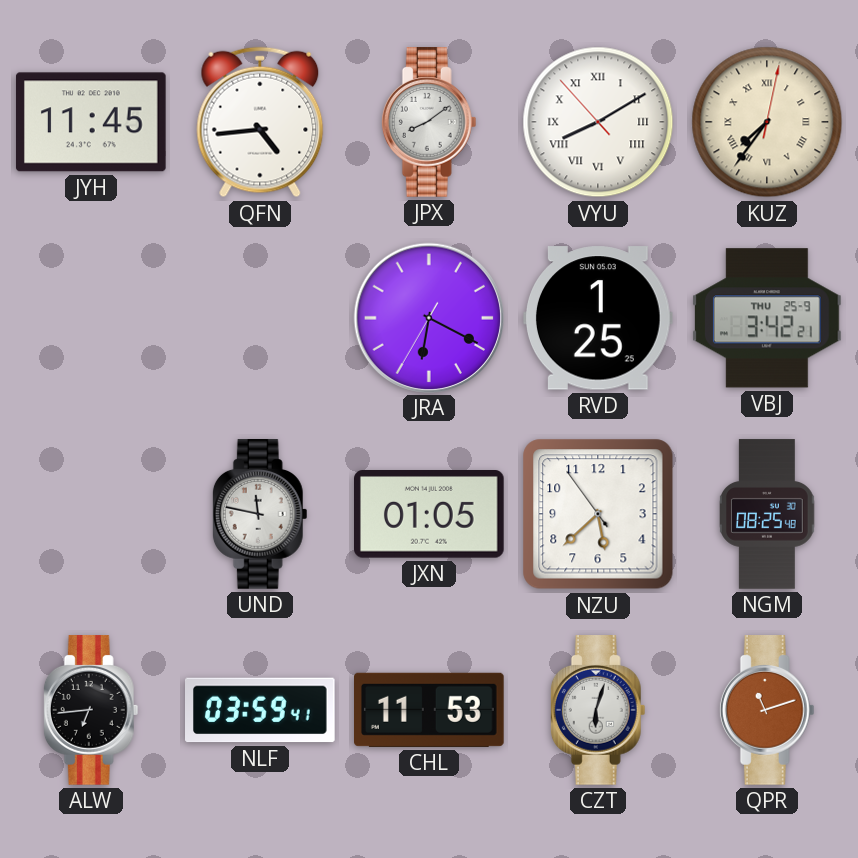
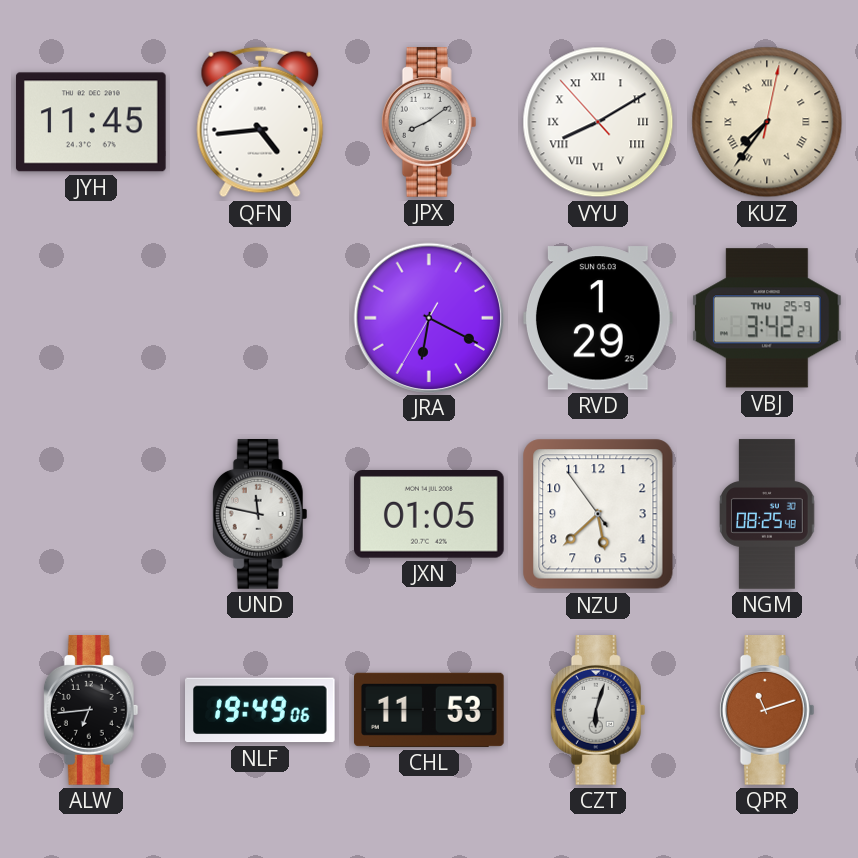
RVD: 1:25 -> 1:29
NLF: 03:59 -> 19:49
